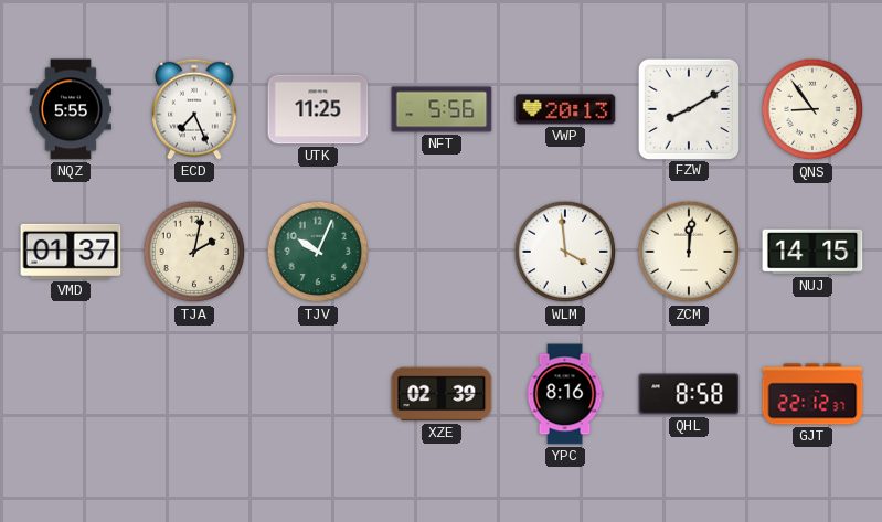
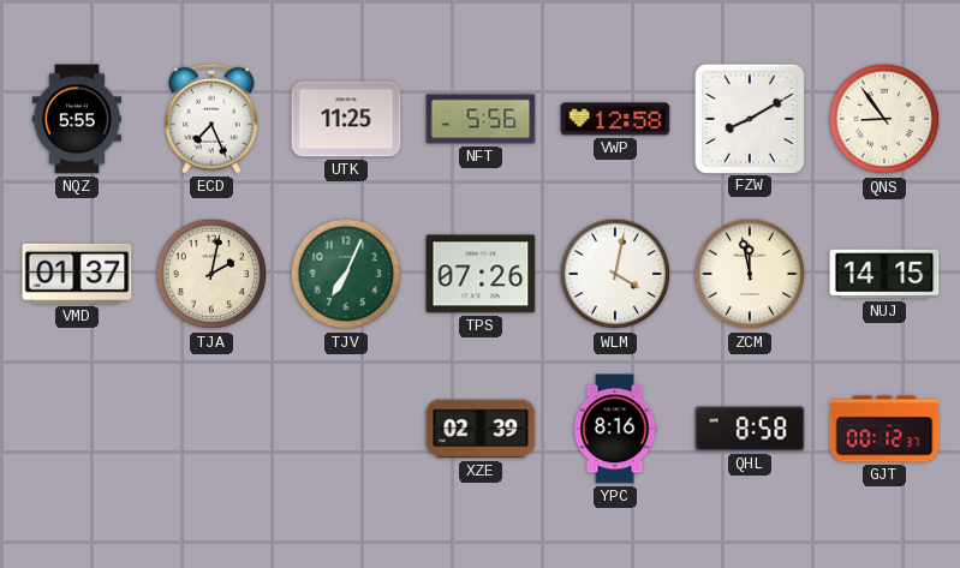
VWP: 20:13 -> 12:58
TJV: 10:04 -> 7:04
TPS: none -> 07:26
WLM: 3:59 -> 4:02
ZCM: 12:01 -> 11:58
GJT: 22:12 -> 00:12
